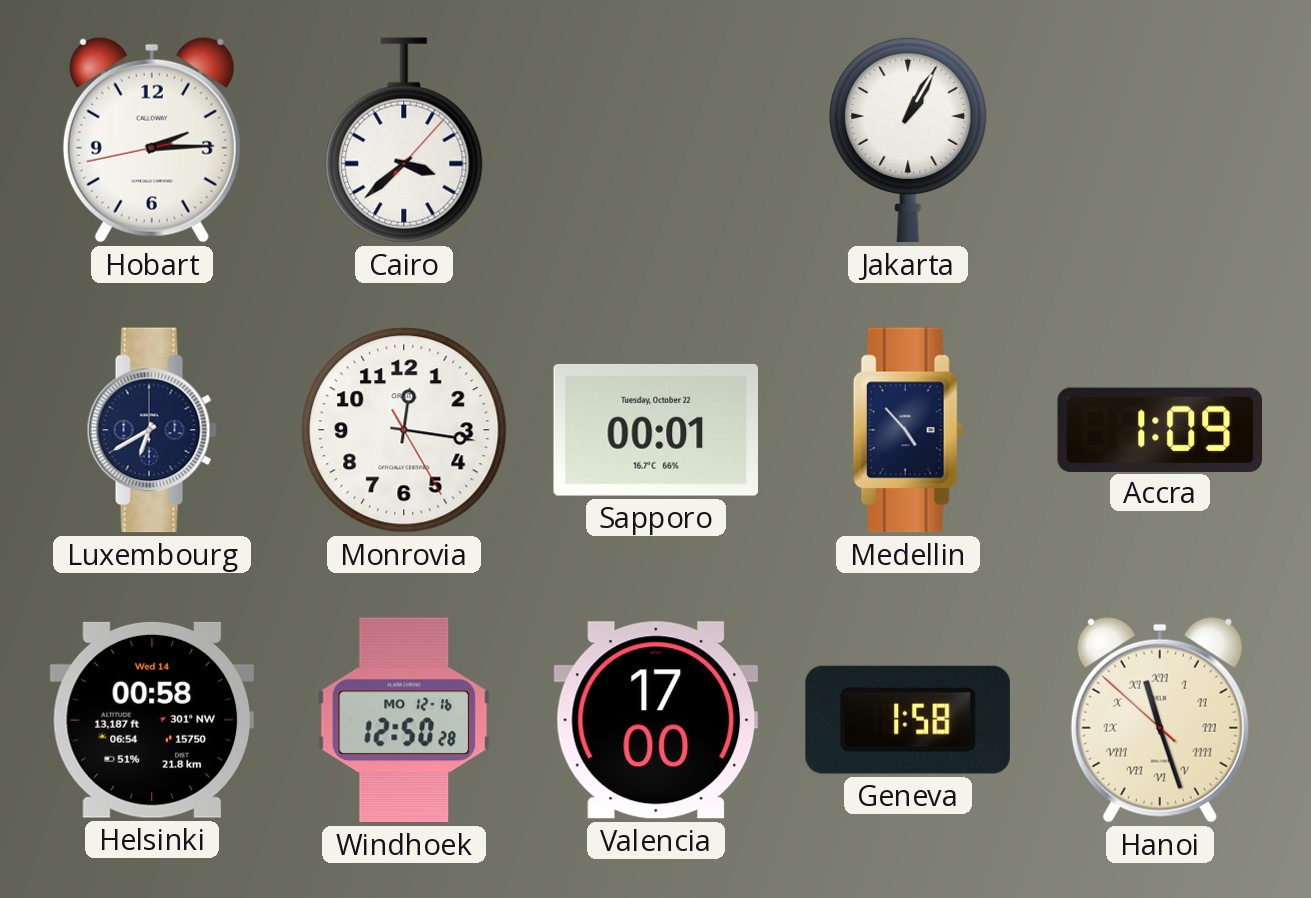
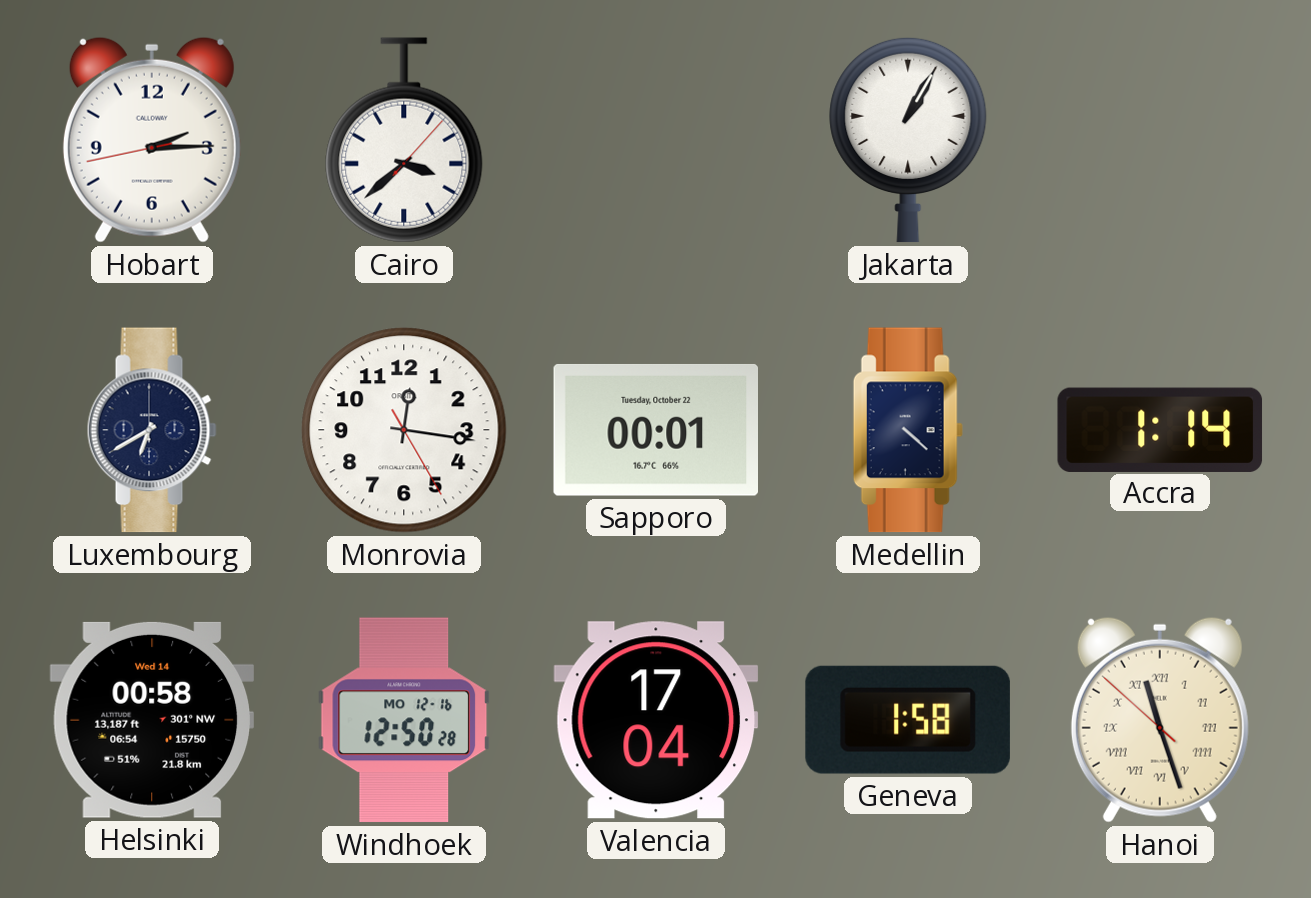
Medellin: 4:53 -> 4:22
Accra: 1:09 -> 1:14
Valencia: 17:00 -> 17:04
